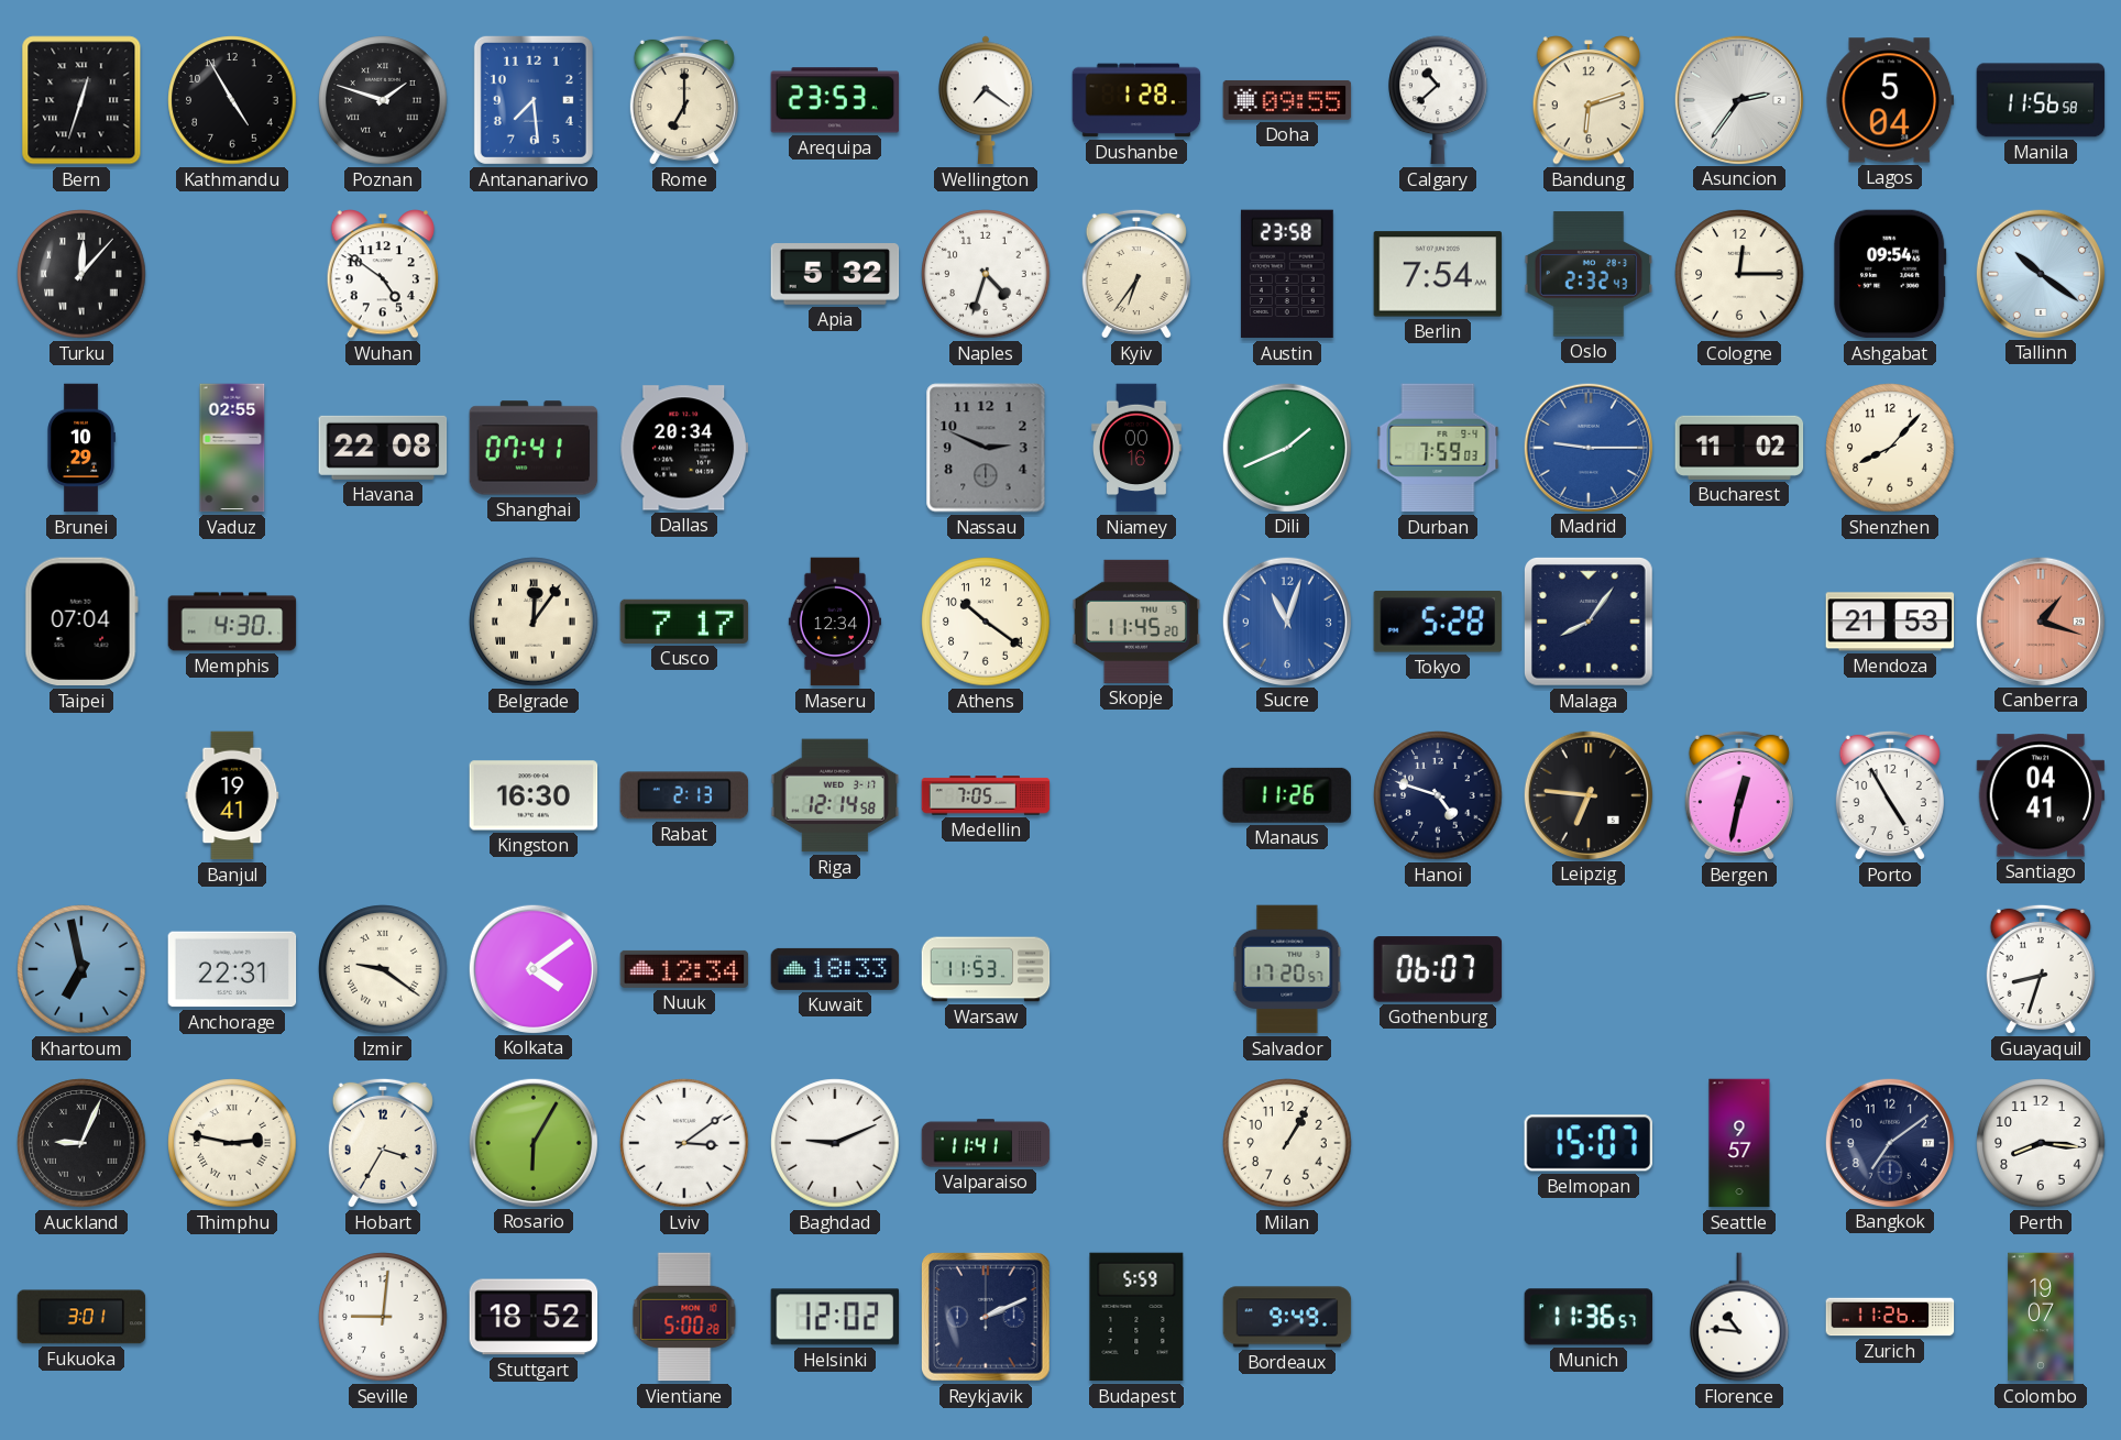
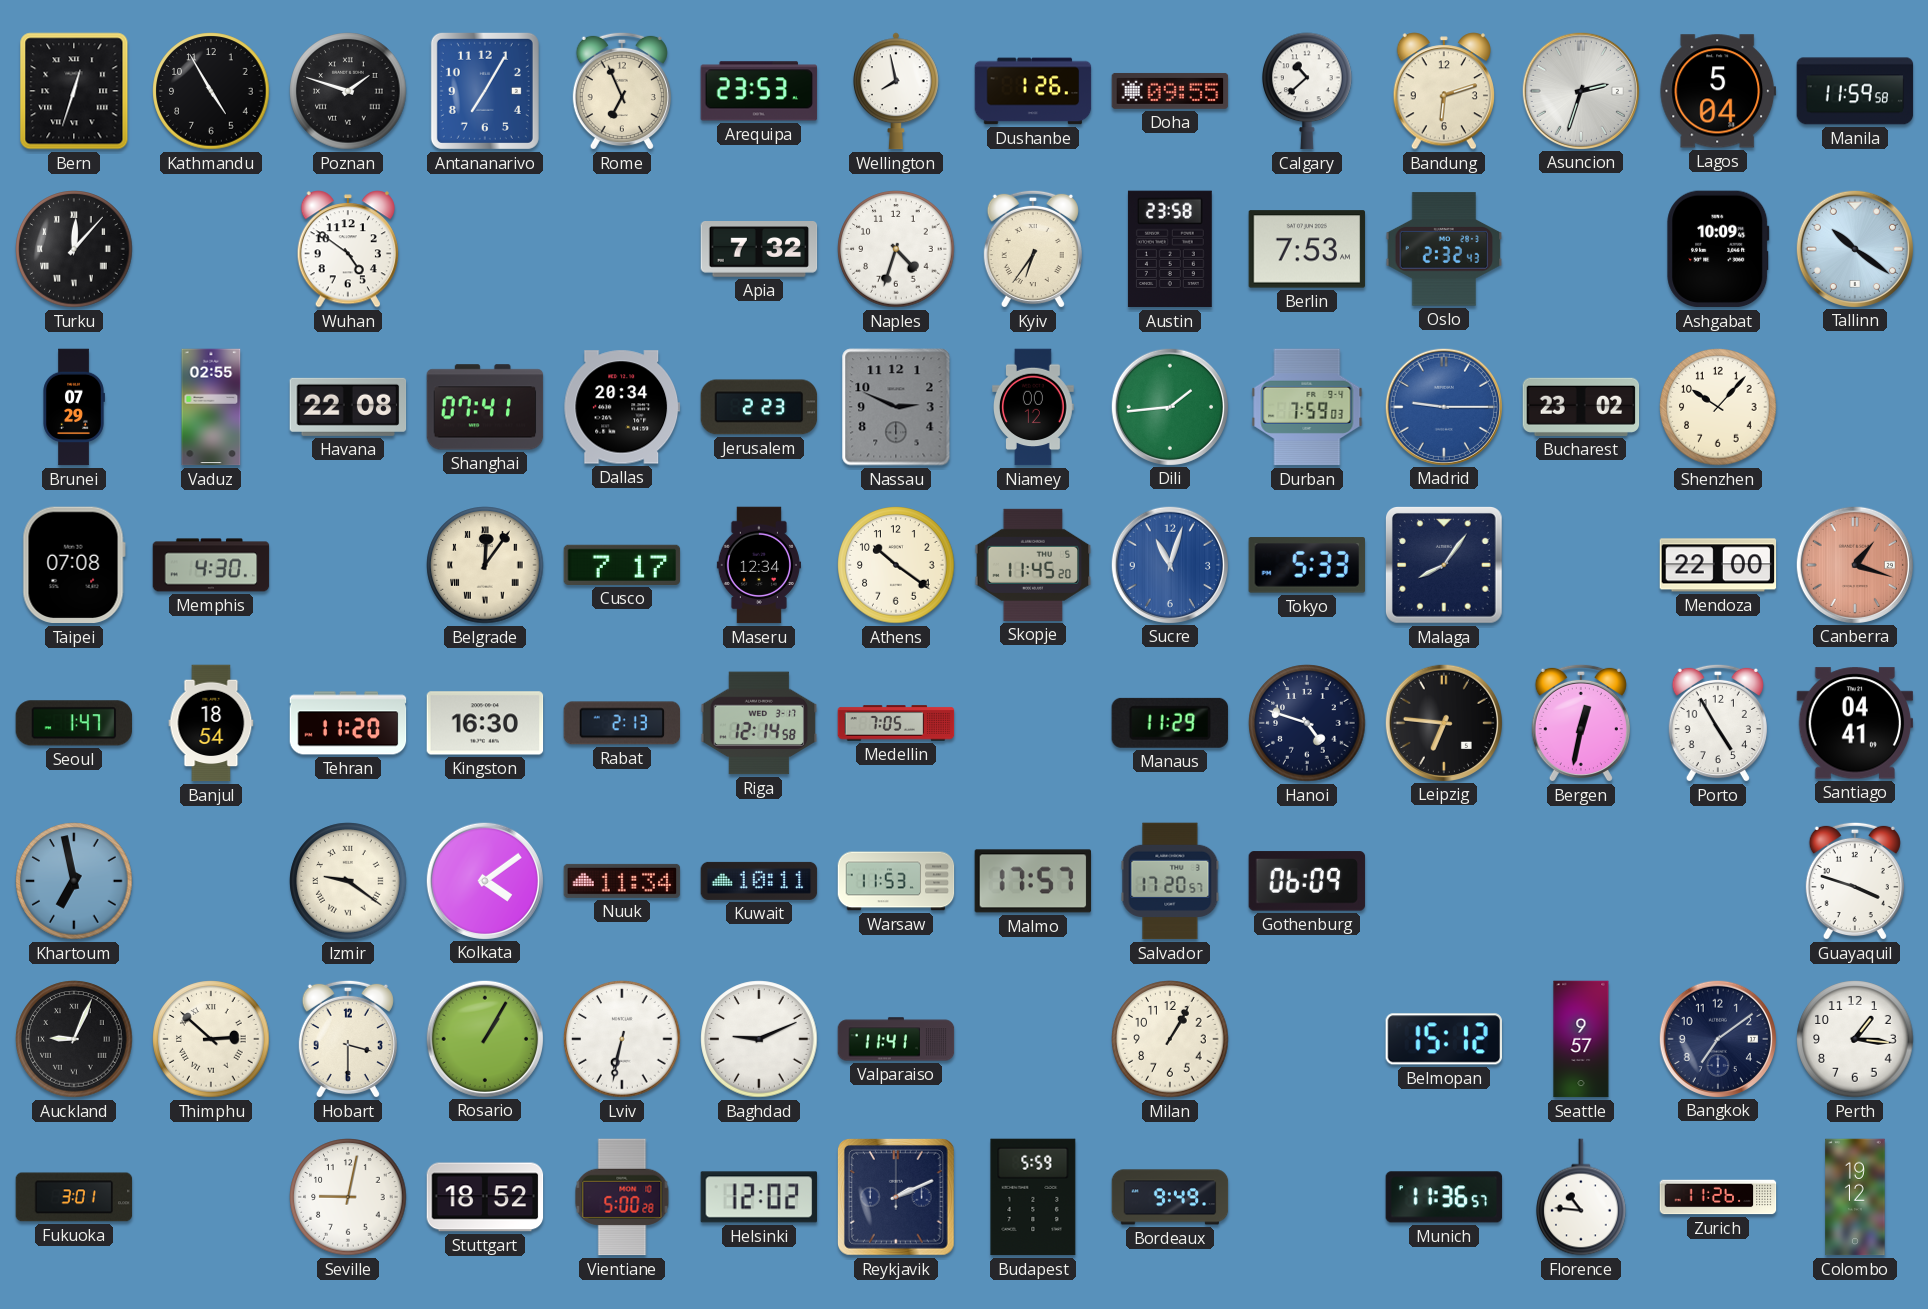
Antananarivo: 7:29 -> 7:05
Rome: 7:00 -> 6:56
Wellington: 7:21 -> 7:58
Dushanbe: 1:28 -> 1:26
Asuncion: 2:36 -> 2:33
Manila: 11:56 -> 11:59
Apia: 5:32 -> 7:32
Berlin: 7:54 -> 7:53
Cologne: 12:15 -> none
Ashgabat: 09:54 -> 10:09
Brunei: 10:29 -> 07:29
Jerusalem: none -> 2:23
Niamey: 00:16 -> 00:12
Dili: 1:41 -> 1:44
Bucharest: 11:02 -> 23:02
Shenzhen: 8:07 -> 10:07
Taipei: 07:04 -> 07:08
Tokyo: 5:28 -> 5:33
Mendoza: 21:53 -> 22:00
Seoul: none -> 1:47
Banjul: 19:41 -> 18:54
Tehran: none -> 11:20
Manaus: 11:26 -> 11:29
Anchorage: 22:31 -> none
Nuuk: 12:34 -> 11:34
Kuwait: 18:33 -> 10:11
Malmo: none -> 17:57
Gothenburg: 06:07 -> 06:09
Guayaquil: 8:33 -> 3:48
Thimphu: 2:47 -> 2:52
Hobart: 3:35 -> 3:30
Rosario: 6:05 -> 1:05
Lviv: 3:09 -> 6:32
Belmopan: 15:07 -> 15:12
Perth: 8:16 -> 1:16
Seville: 9:01 -> 9:02
Colombo: 19:07 -> 19:12
